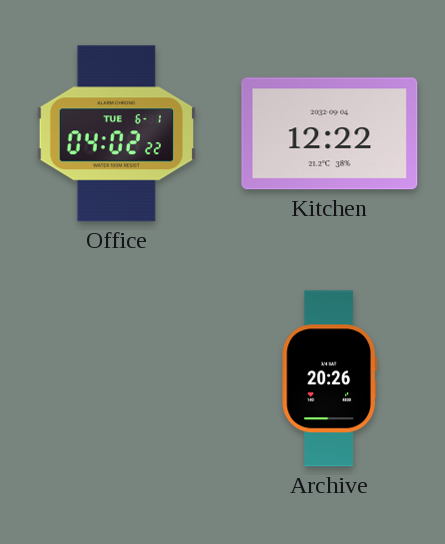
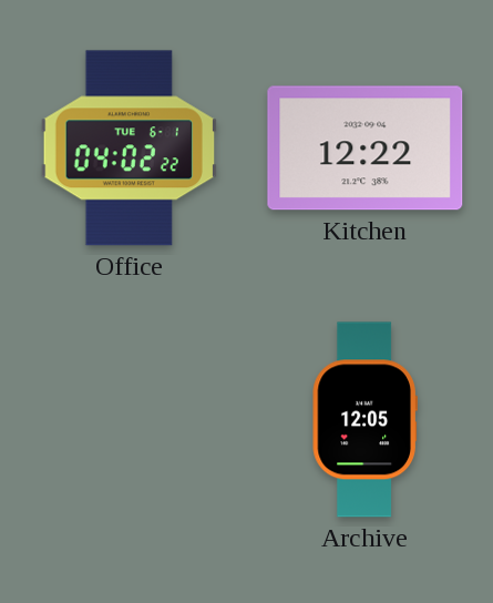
Archive: 20:26 -> 12:05
